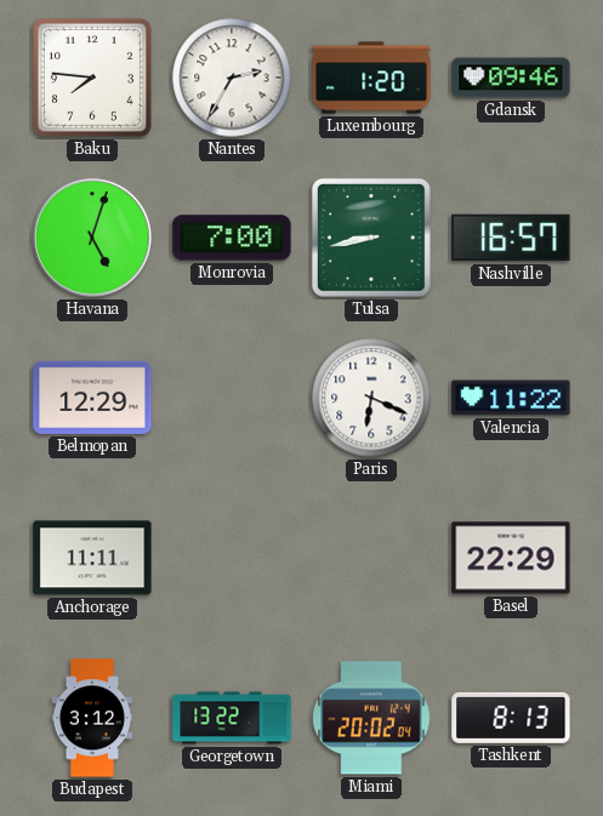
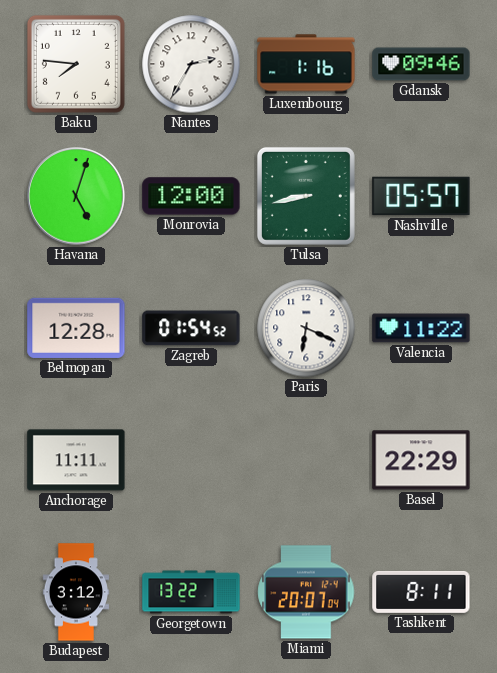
Luxembourg: 1:20 -> 1:16
Monrovia: 7:00 -> 12:00
Nashville: 16:57 -> 05:57
Belmopan: 12:29 -> 12:28
Zagreb: none -> 01:54
Miami: 20:02 -> 20:07
Tashkent: 8:13 -> 8:11
